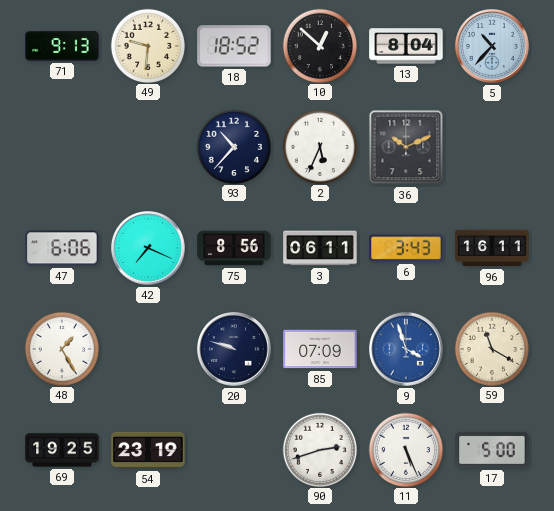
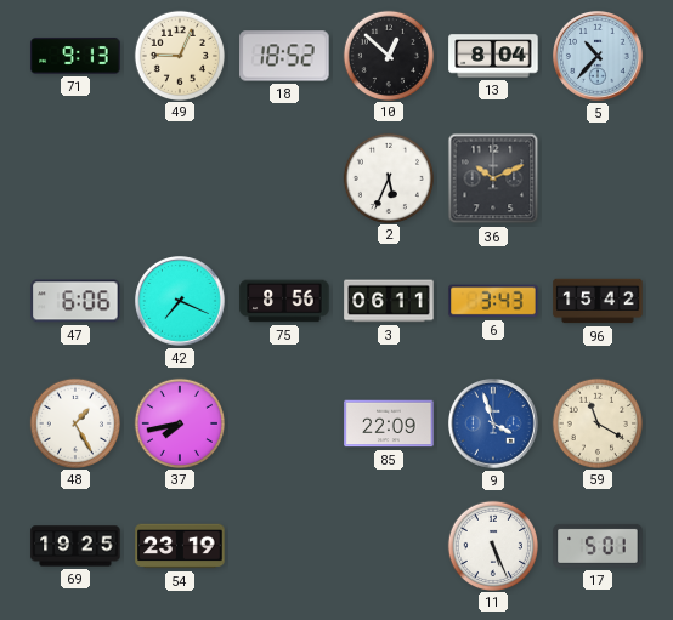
49: 9:31 -> 9:04
93: 10:37 -> none
96: 16:11 -> 15:42
37: none -> 7:43
20: 9:48 -> none
85: 07:09 -> 22:09
90: 2:42 -> none
17: 5:00 -> 5:01
